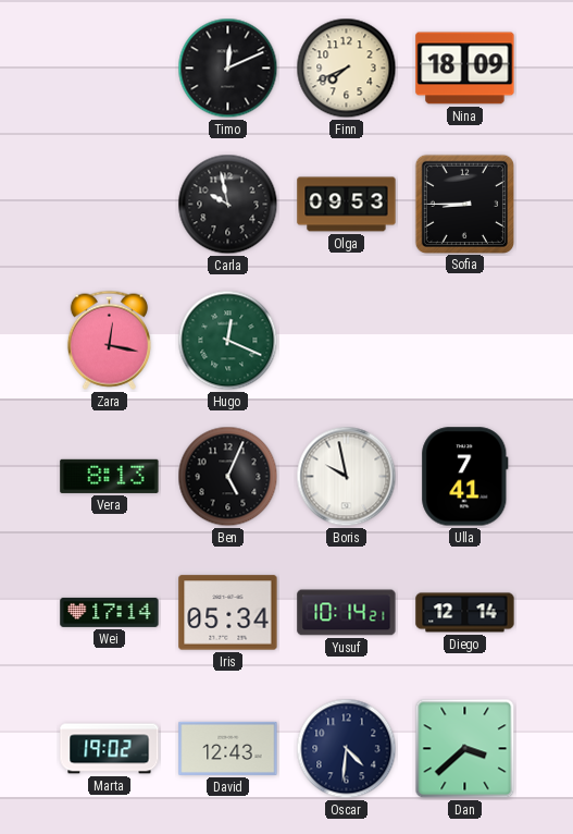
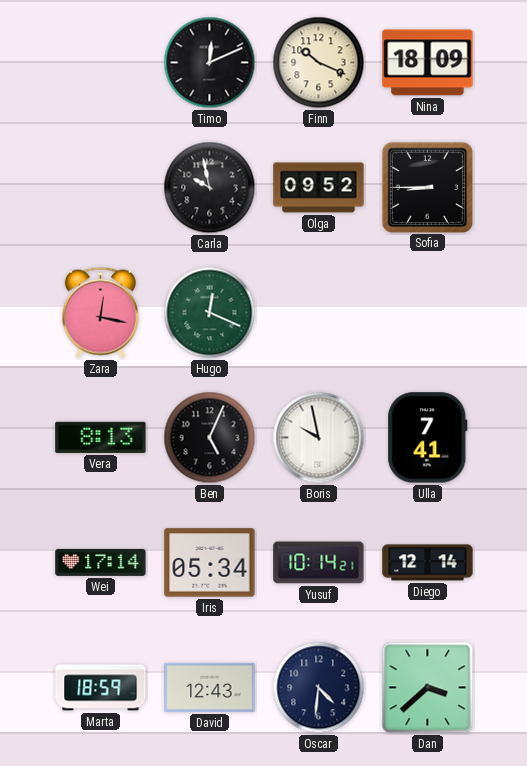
Finn: 7:41 -> 10:19
Olga: 09:53 -> 09:52
Marta: 19:02 -> 18:59
